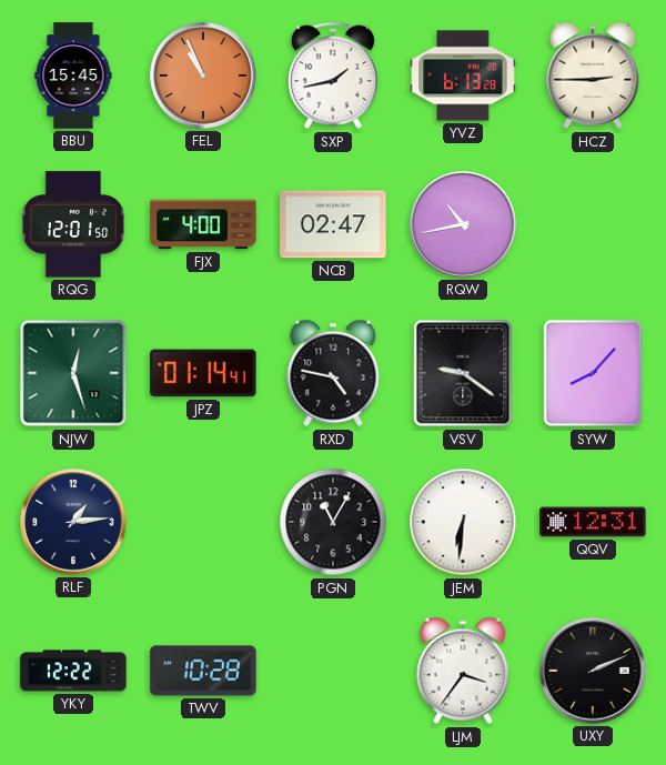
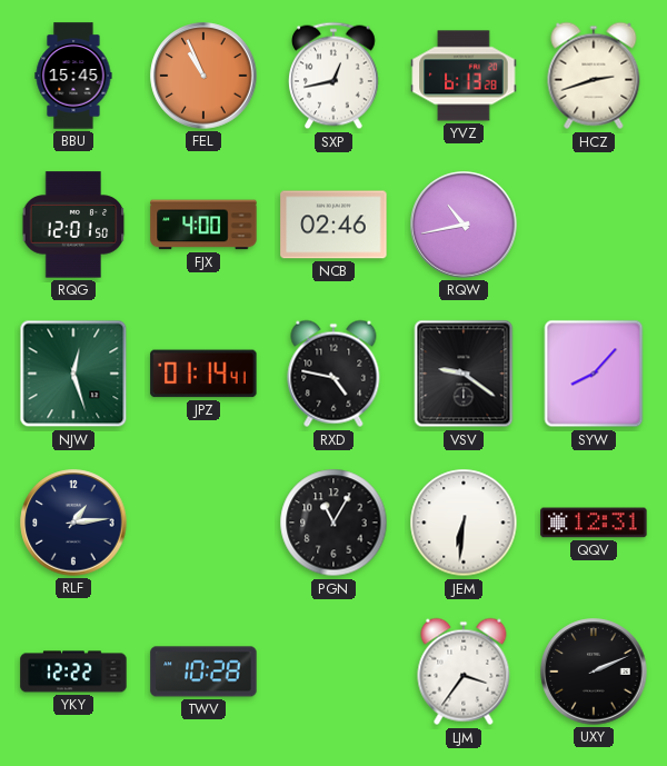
SXP: 1:43 -> 12:43
HCZ: 2:45 -> 2:42
NCB: 02:47 -> 02:46
